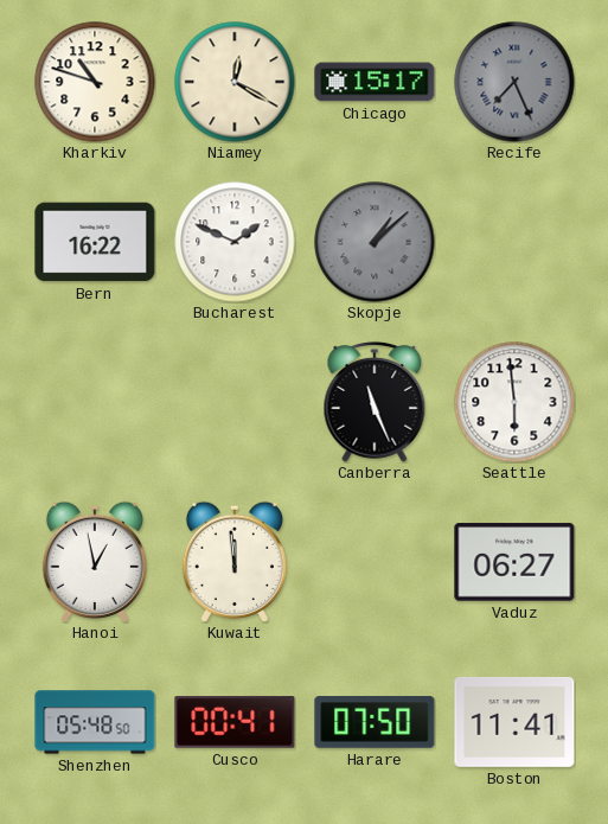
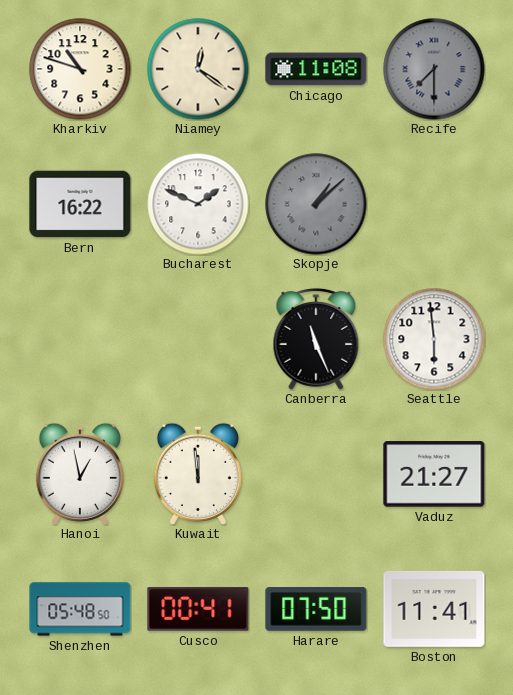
Niamey: 12:20 -> 12:21
Chicago: 15:17 -> 11:08
Recife: 7:26 -> 7:30
Vaduz: 06:27 -> 21:27
